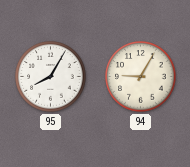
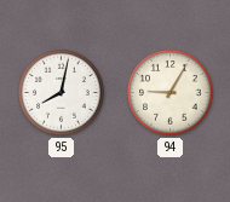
95: 8:05 -> 8:02
